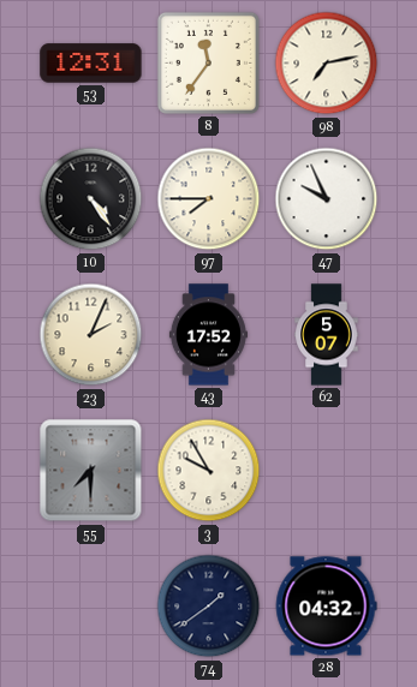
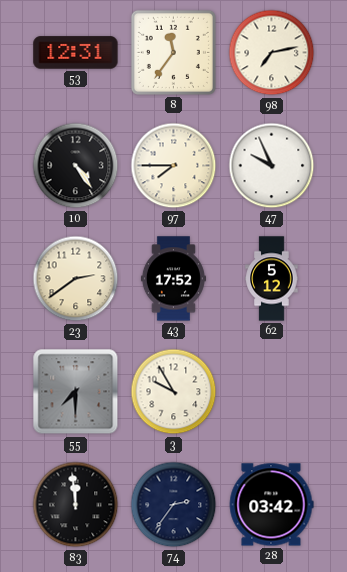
23: 2:04 -> 2:39
62: 5:07 -> 5:12
83: none -> 11:59
74: 1:39 -> 2:36
28: 04:32 -> 03:42
